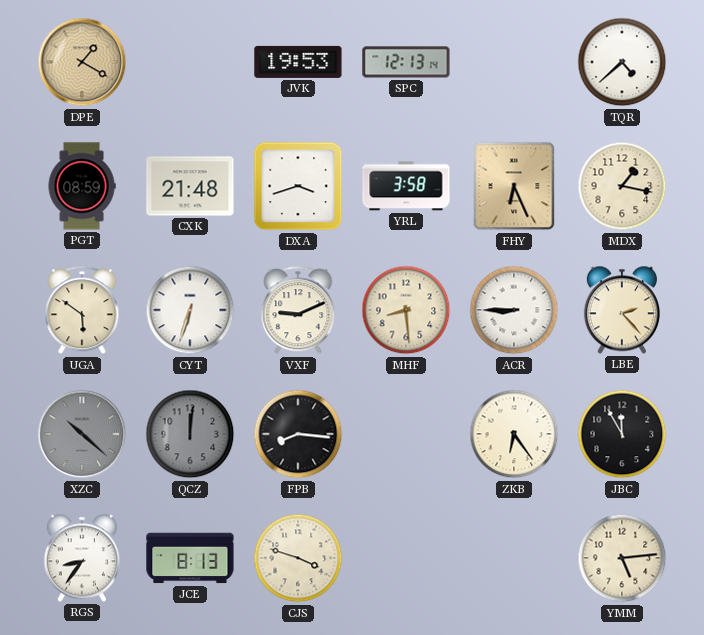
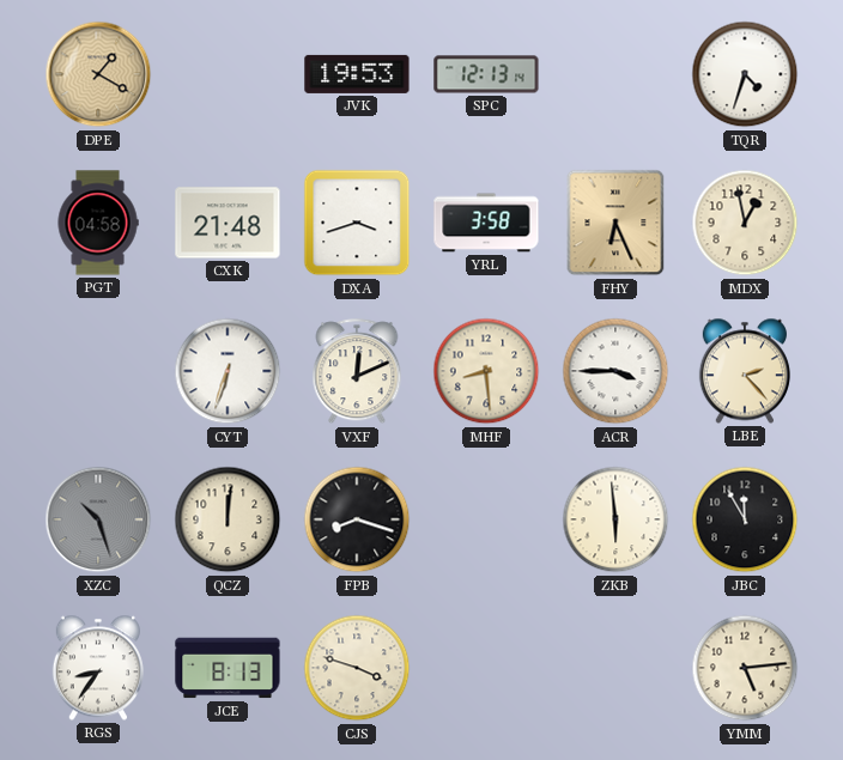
TQR: 4:38 -> 4:33
PGT: 08:59 -> 04:58
MDX: 1:17 -> 12:58
UGA: 5:51 -> none
VXF: 9:11 -> 12:11
ACR: 8:45 -> 3:45
XZC: 10:22 -> 10:27
QCZ dial: grey -> cream
FPB: 8:16 -> 8:18
ZKB: 6:24 -> 5:59
